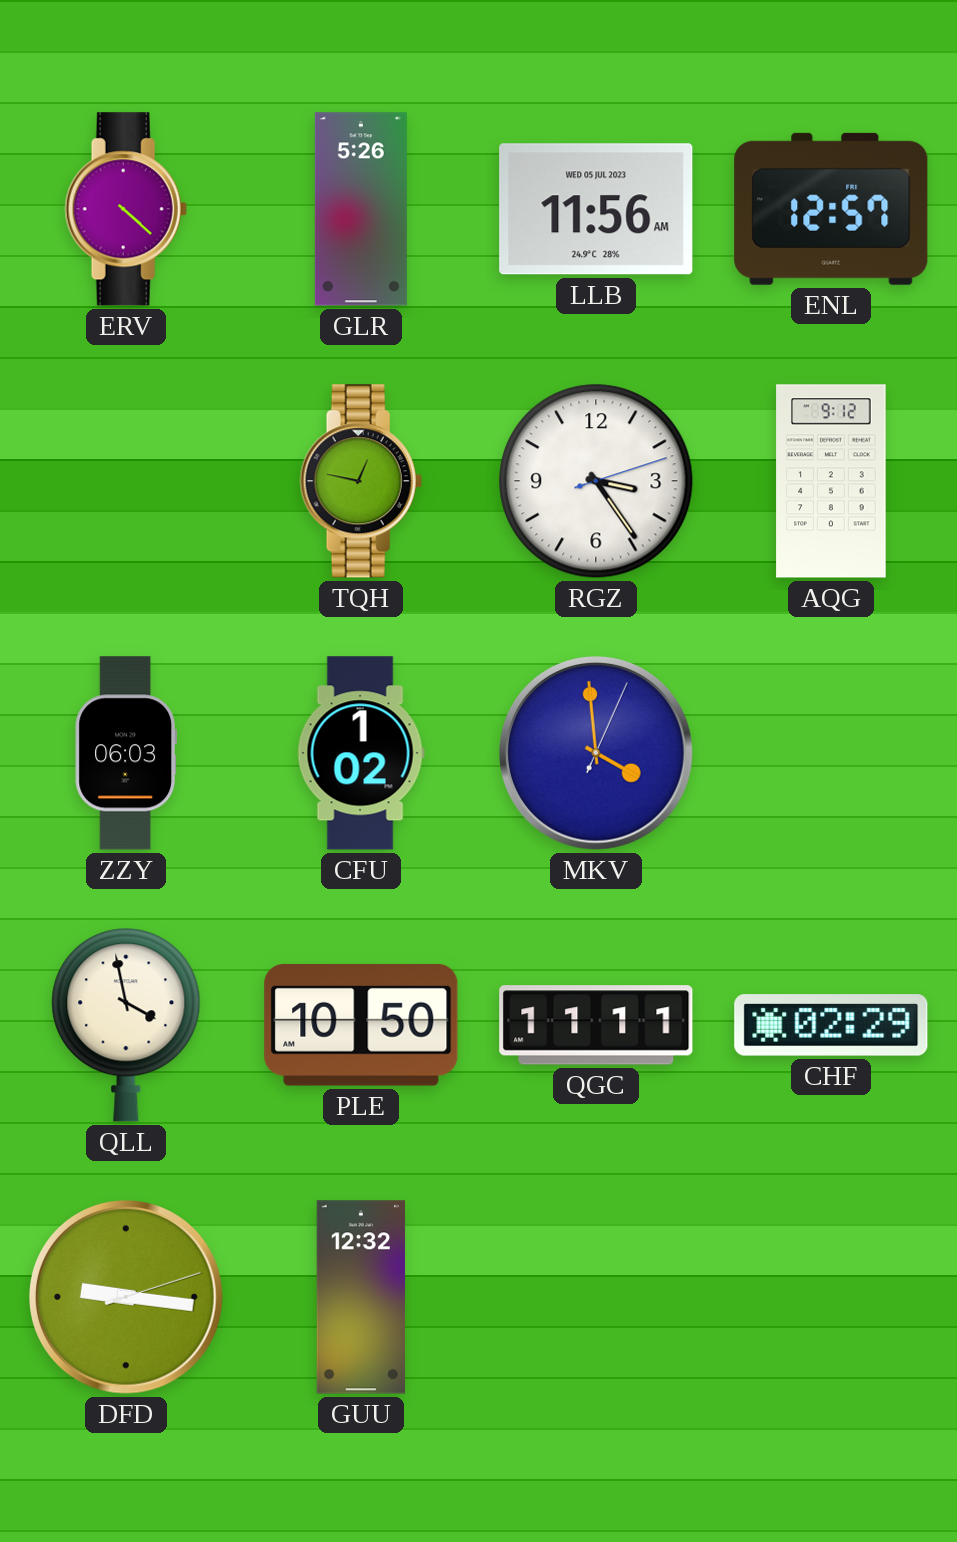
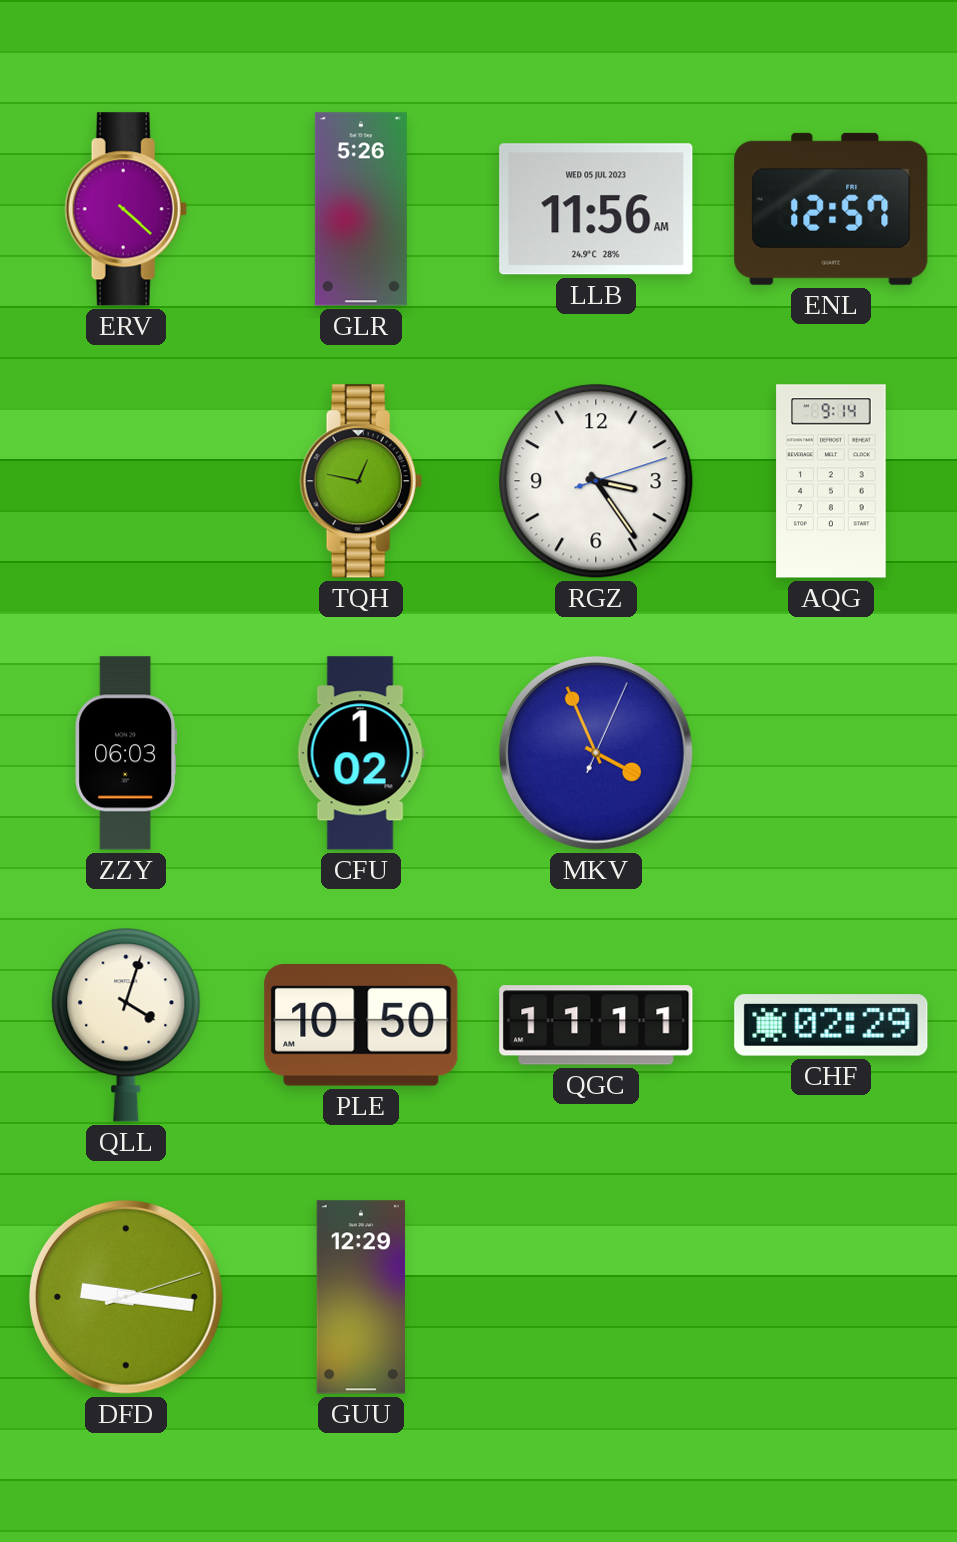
AQG: 9:12 -> 9:14
MKV: 3:59 -> 3:56
QLL: 3:58 -> 4:03
GUU: 12:32 -> 12:29
